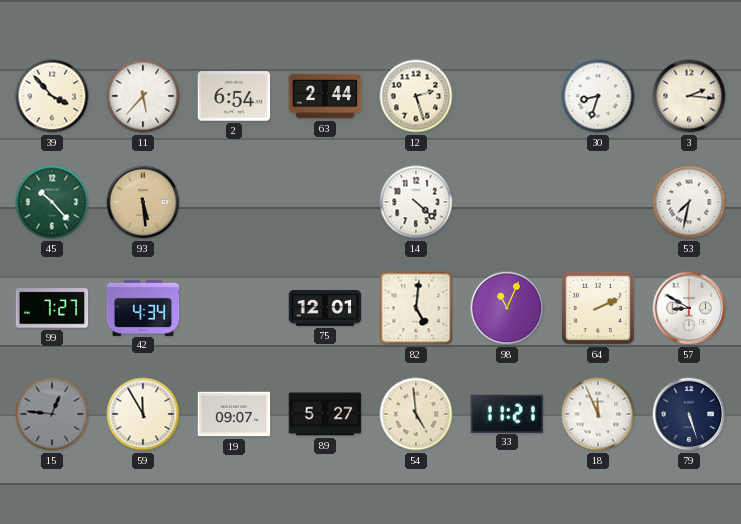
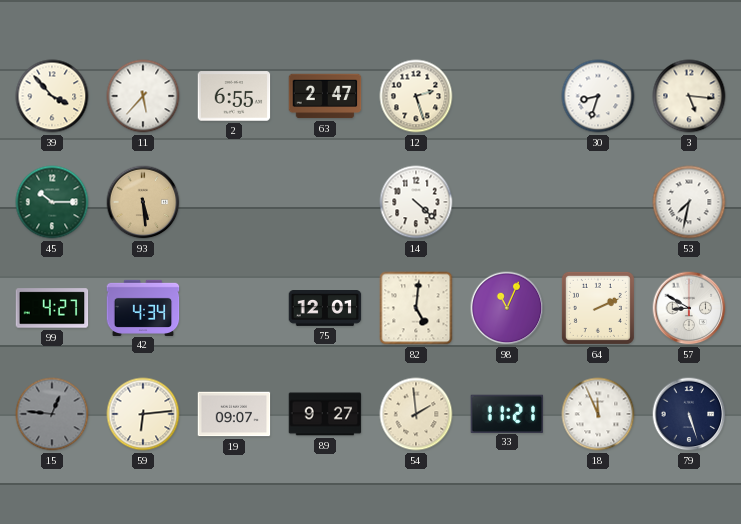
2: 6:54 -> 6:55
63: 2:44 -> 2:47
3: 2:16 -> 5:16
45: 10:23 -> 10:15
99: 7:27 -> 4:27
59: 11:55 -> 6:14
89: 5:27 -> 9:27
54: 4:59 -> 1:59
